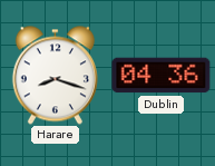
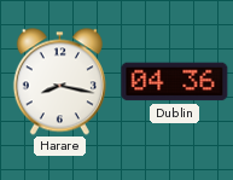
Harare: 8:18 -> 8:17
